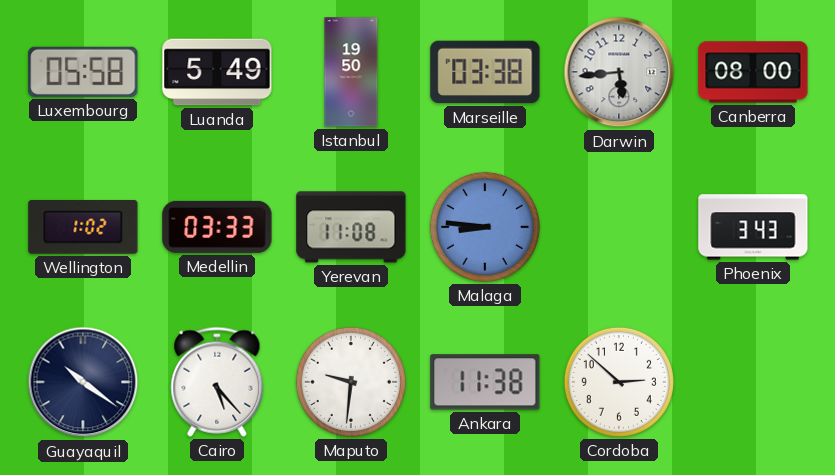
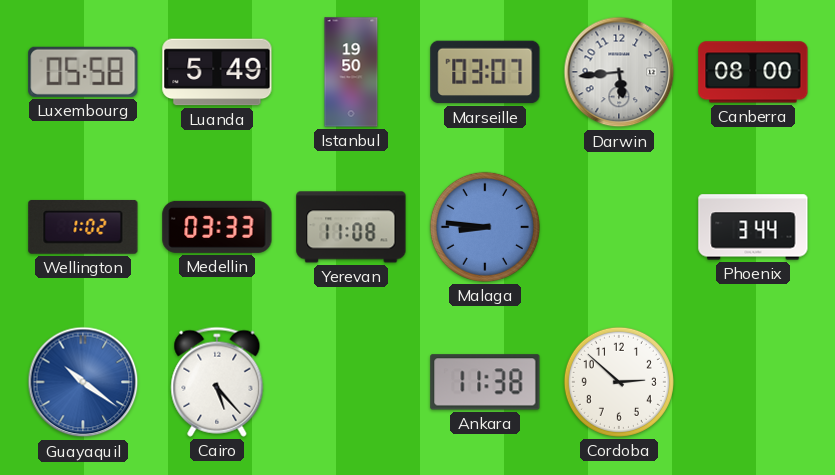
Marseille: 03:38 -> 03:07
Phoenix: 3:43 -> 3:44
Guayaquil dial: navy -> blue
Maputo: 9:31 -> none
